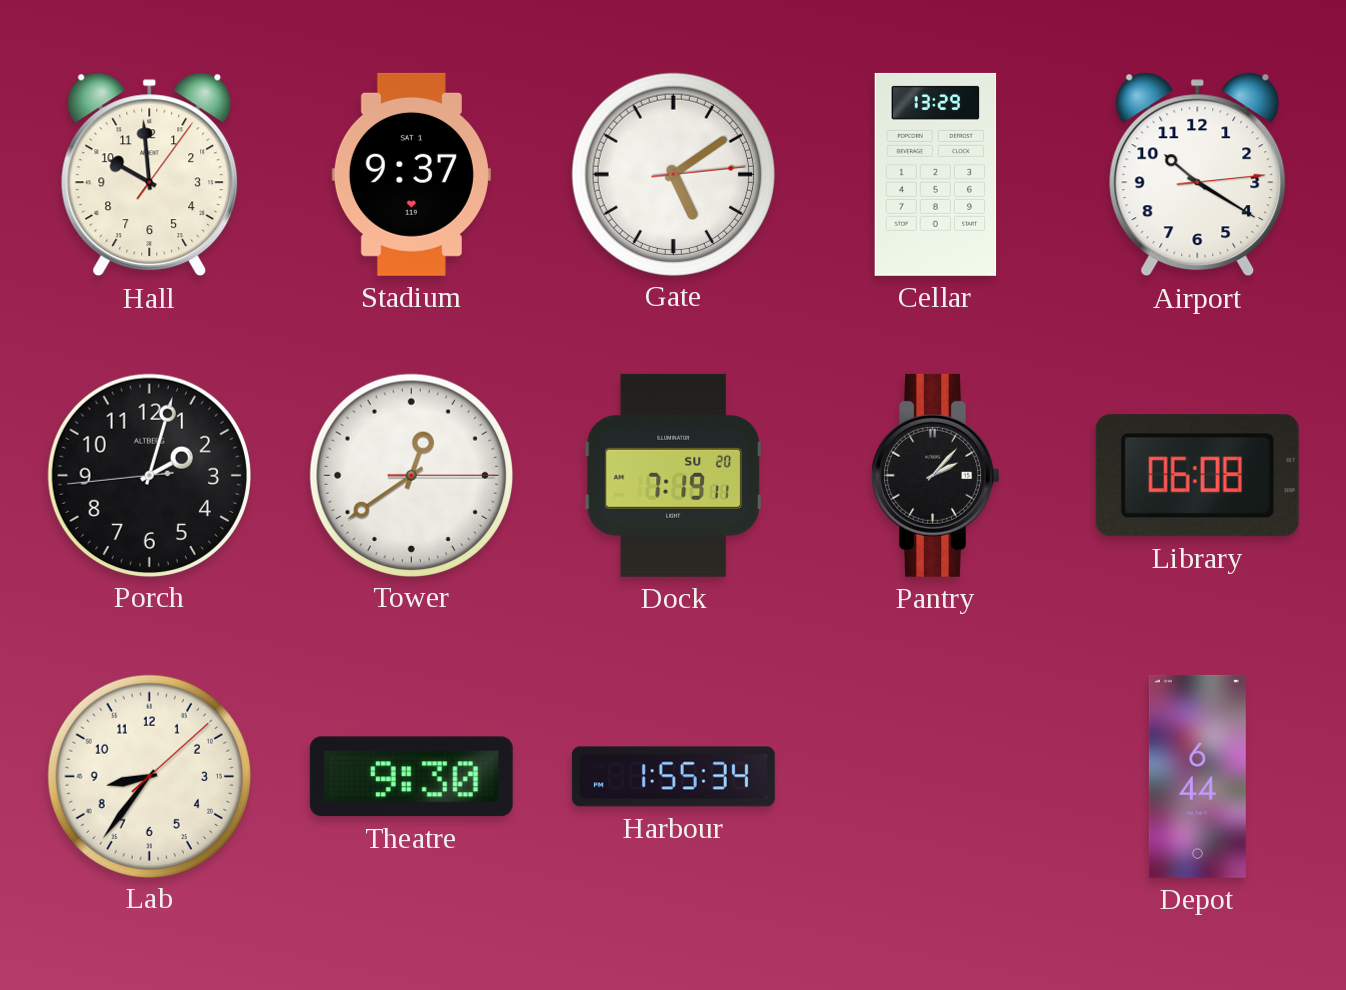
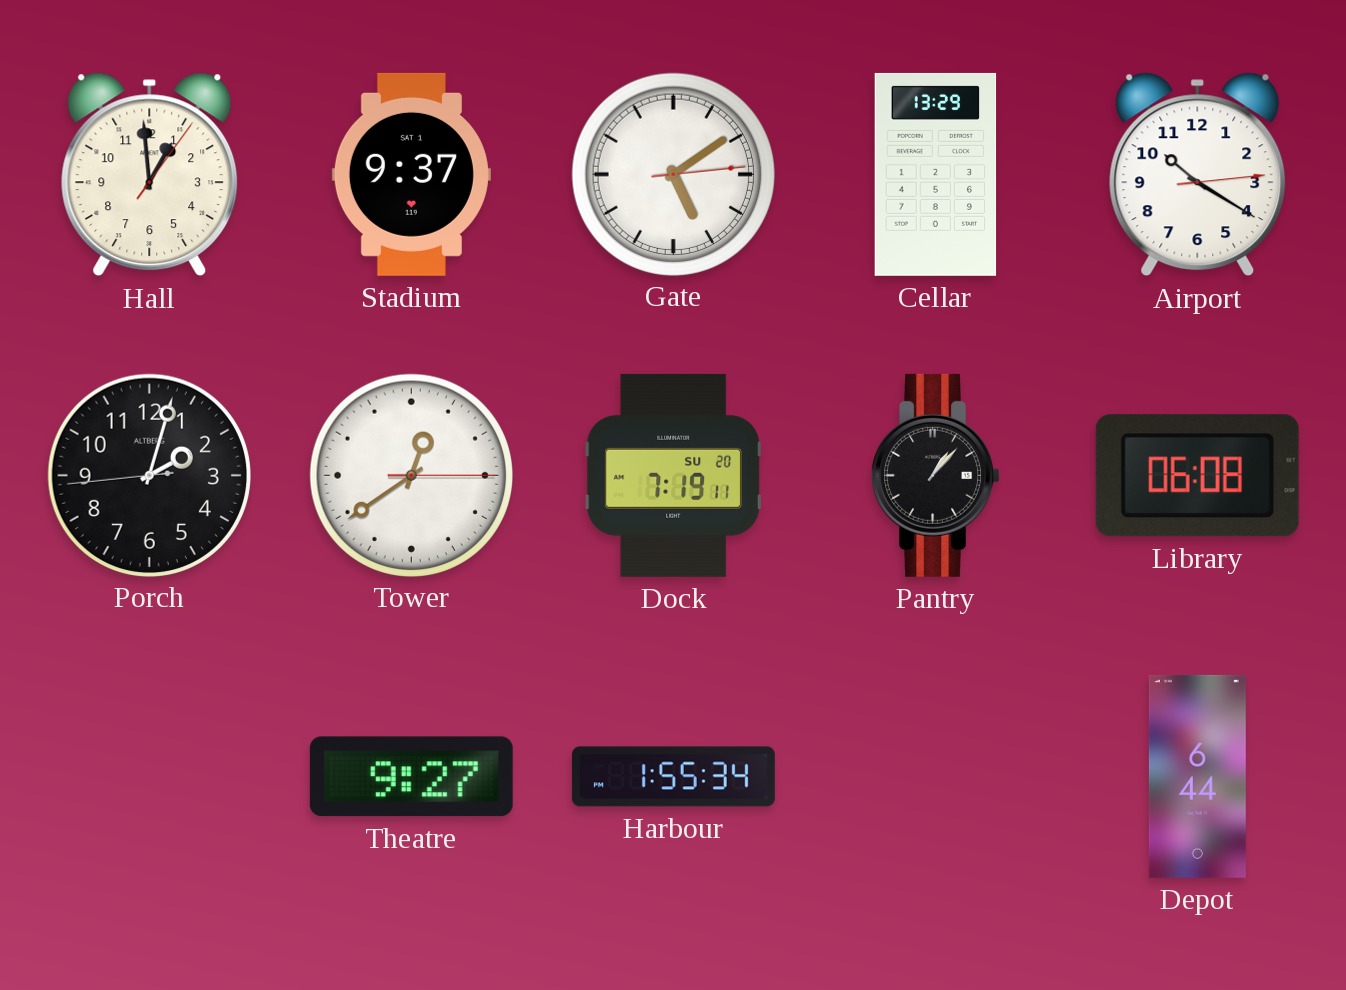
Hall: 9:59 -> 12:59
Pantry: 2:07 -> 1:07
Lab: 8:36 -> none
Theatre: 9:30 -> 9:27
